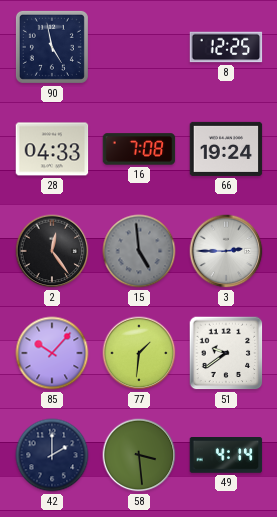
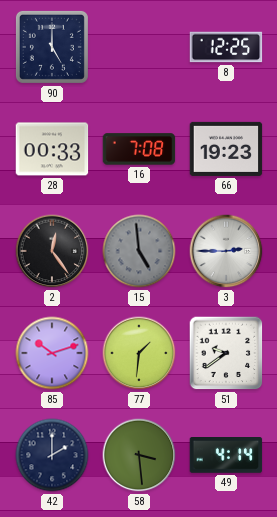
90: 4:58 -> 5:00
28: 04:33 -> 00:33
66: 19:24 -> 19:23
85: 10:07 -> 10:12
